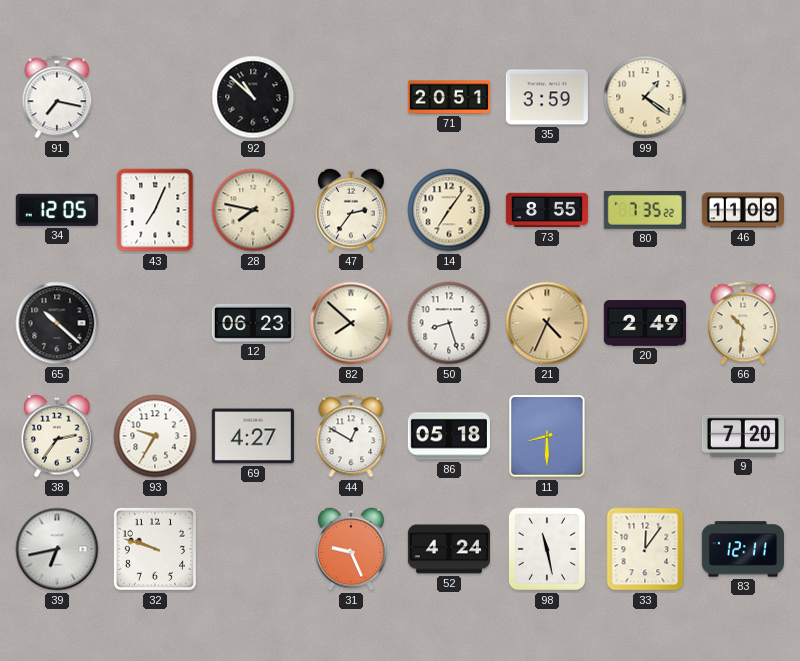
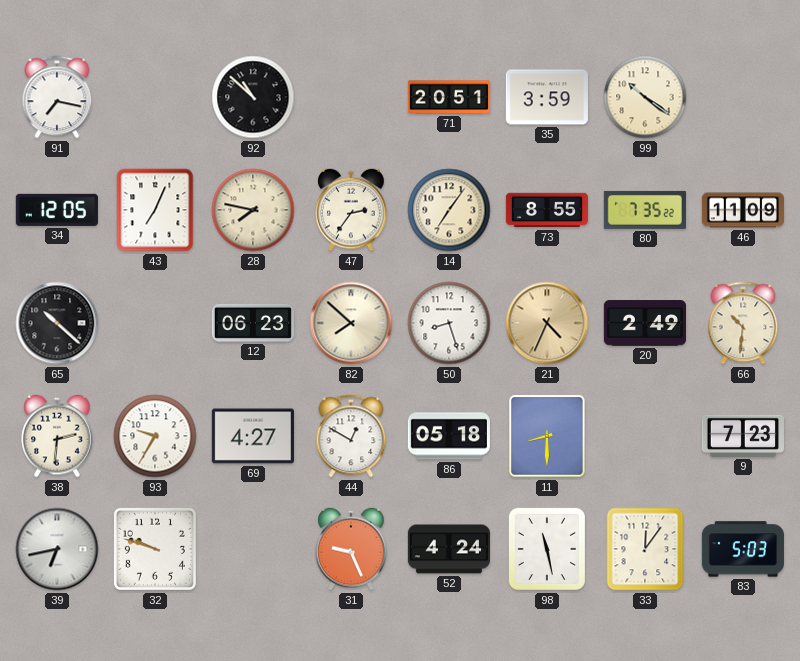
99: 1:21 -> 10:21
38: 2:36 -> 2:31
9: 7:20 -> 7:23
83: 12:11 -> 5:03
